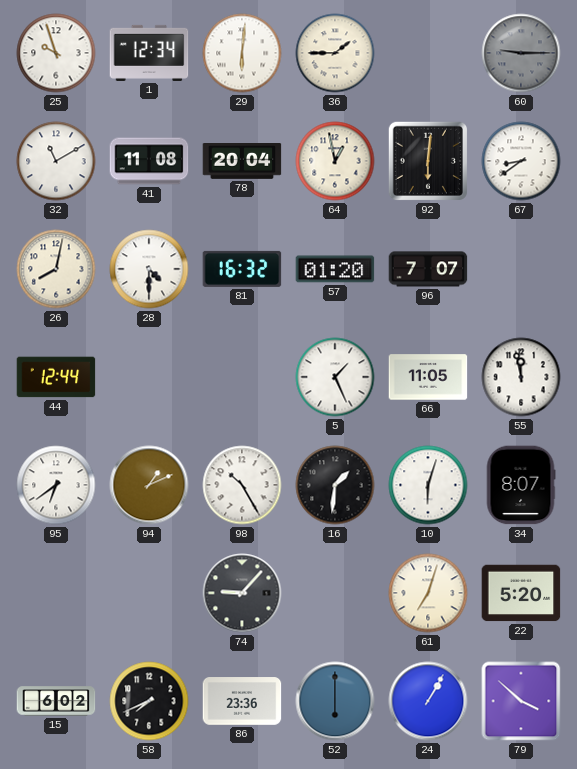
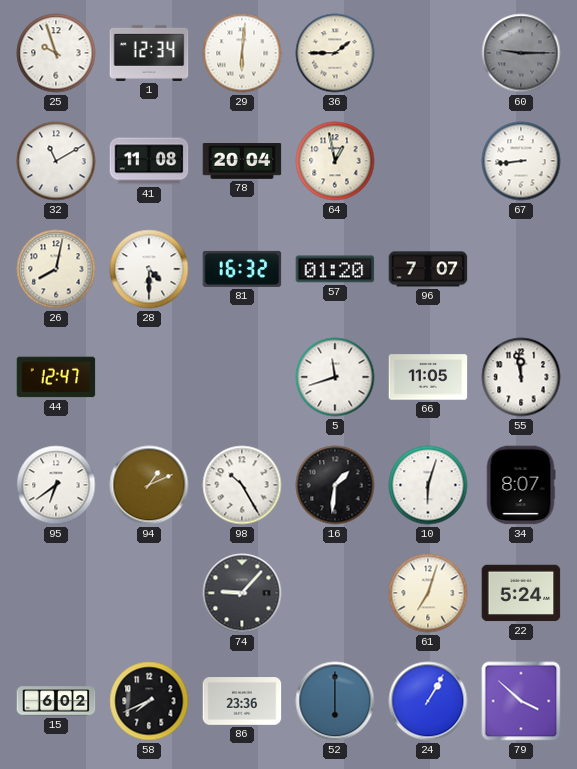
92: 6:01 -> none
67: 8:39 -> 8:44
44: 12:44 -> 12:47
5: 1:26 -> 11:42
22: 5:20 -> 5:24
